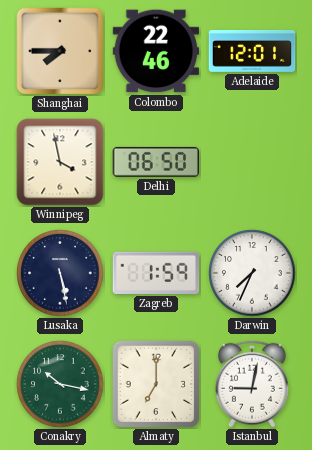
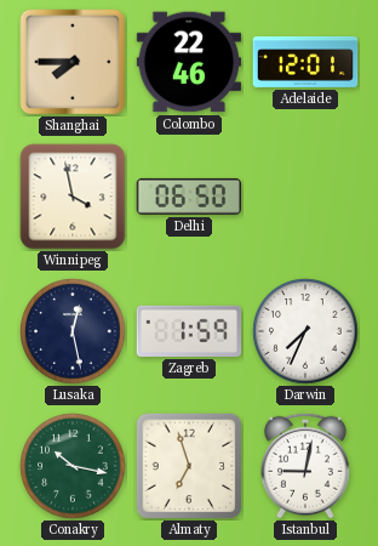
Lusaka: 5:28 -> 12:28
Almaty: 7:00 -> 6:57
